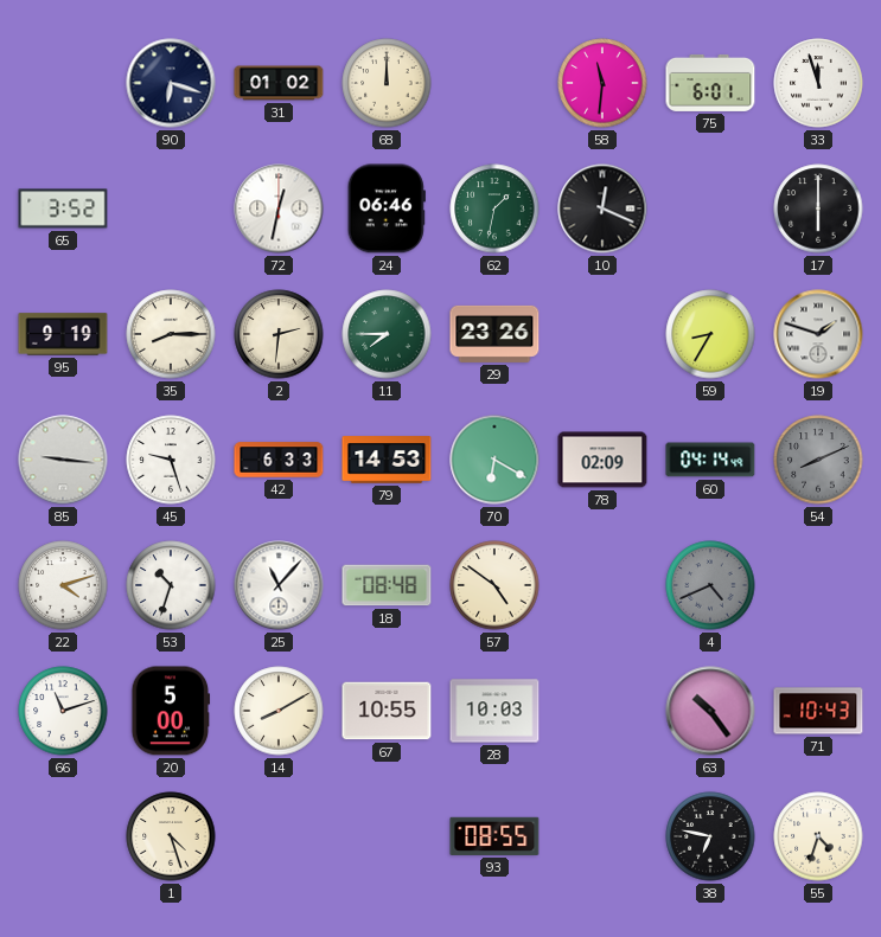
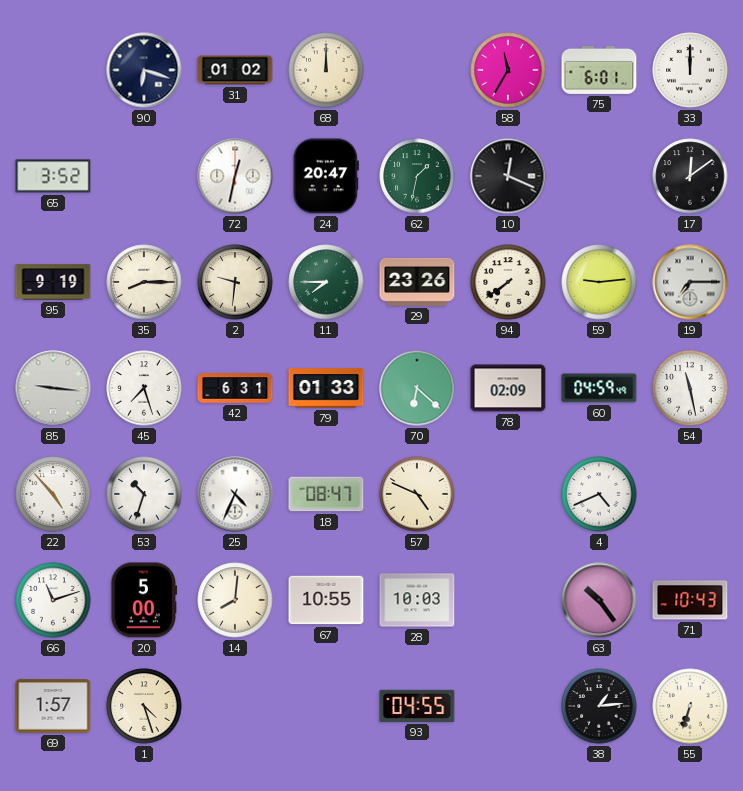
58: 11:31 -> 11:35
33: 11:57 -> 12:00
24: 06:46 -> 20:47
17: 6:00 -> 12:09
2: 2:31 -> 9:31
94: none -> 7:39
59: 8:35 -> 9:14
19: 1:48 -> 7:15
45: 9:27 -> 7:27
42: 6:33 -> 6:31
79: 14:53 -> 01:33
70: 6:20 -> 6:22
60: 04:14 -> 04:59
54: 8:11 -> 11:28
54 dial: grey -> white
22: 4:12 -> 4:53
25: 11:07 -> 4:34
18: 08:48 -> 08:47
57: 4:51 -> 4:49
4 dial: grey -> white
14: 8:10 -> 8:01
69: none -> 1:57
93: 08:55 -> 04:55
38: 6:47 -> 1:14
55: 4:33 -> 6:33
